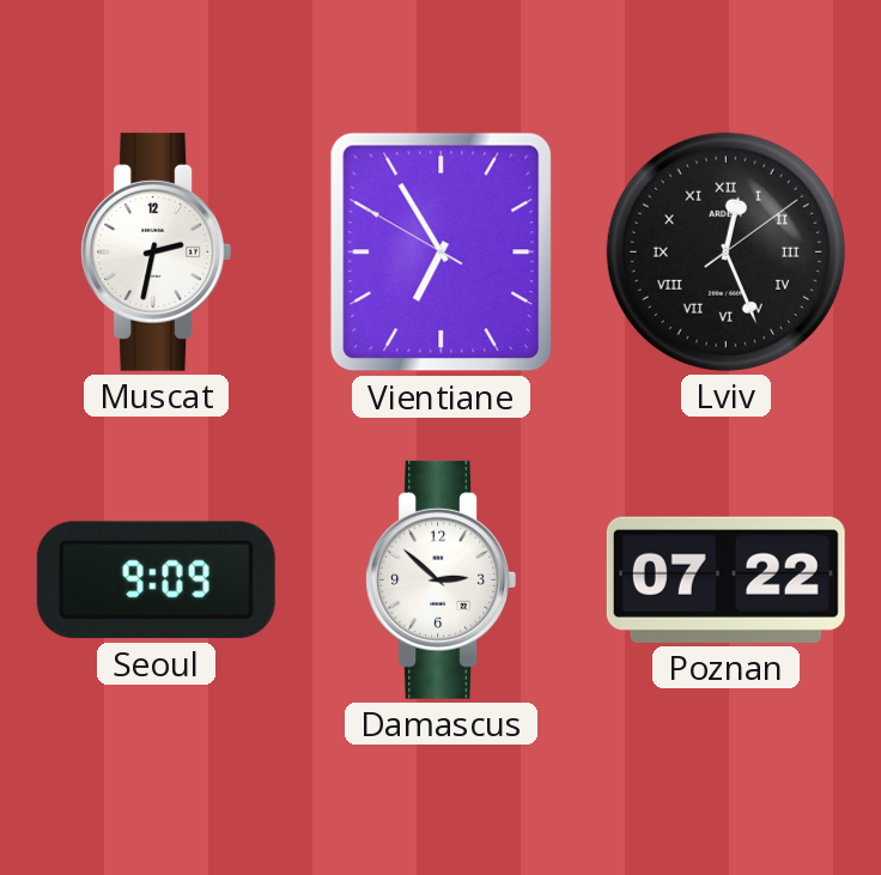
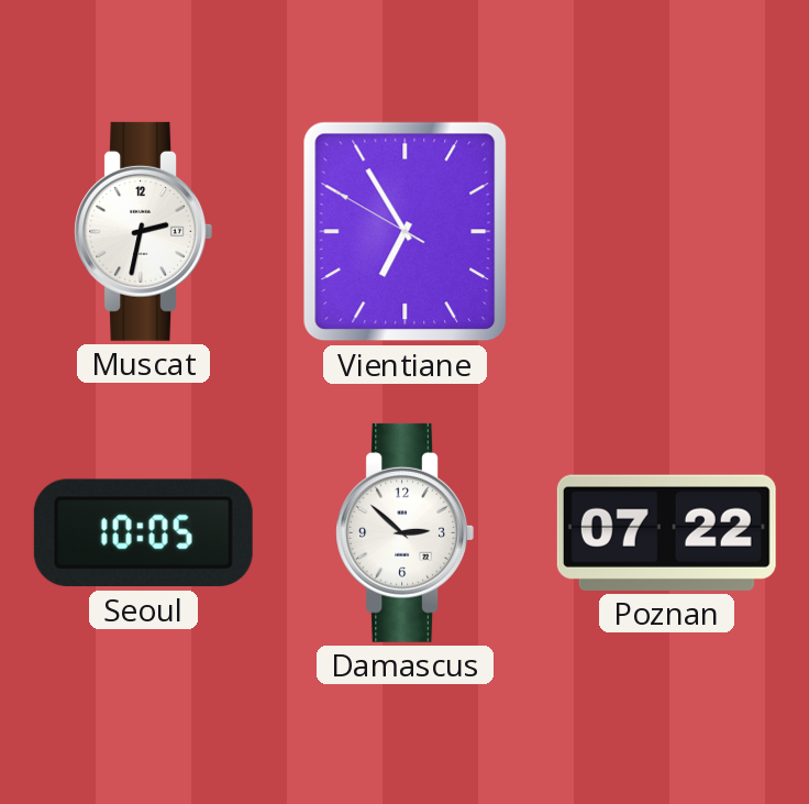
Lviv: 12:26 -> none
Seoul: 9:09 -> 10:05
